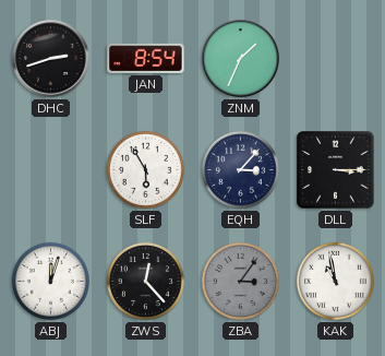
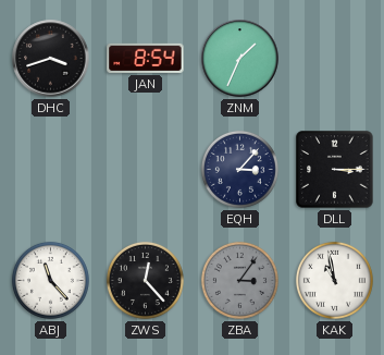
DHC: 2:42 -> 3:42
SLF: 5:55 -> none
ABJ: 12:03 -> 11:23
